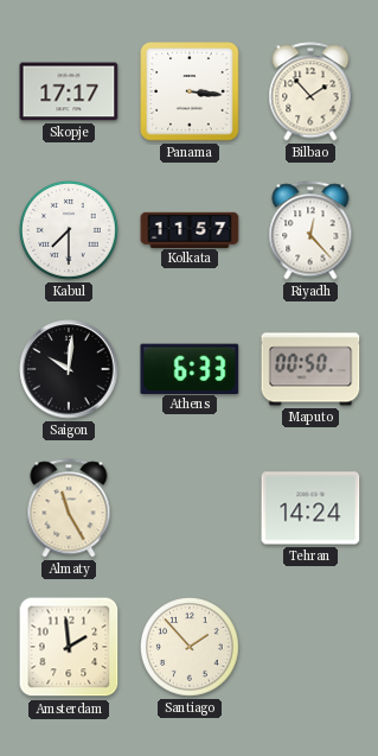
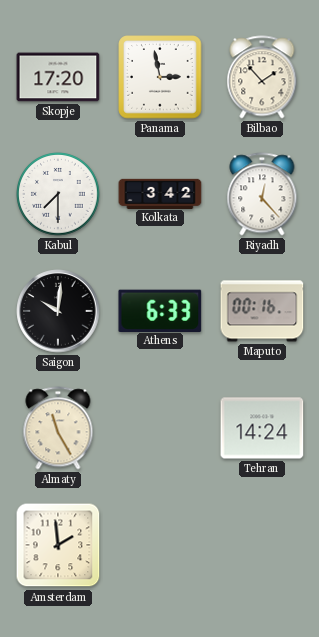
Skopje: 17:17 -> 17:20
Panama: 3:16 -> 2:58
Kolkata: 11:57 -> 3:42
Maputo: 00:50 -> 00:16
Santiago: 1:53 -> none
